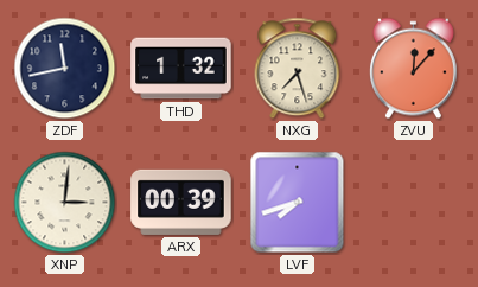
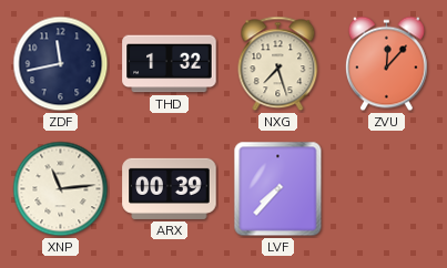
XNP: 3:01 -> 11:14
LVF: 7:42 -> 7:37
